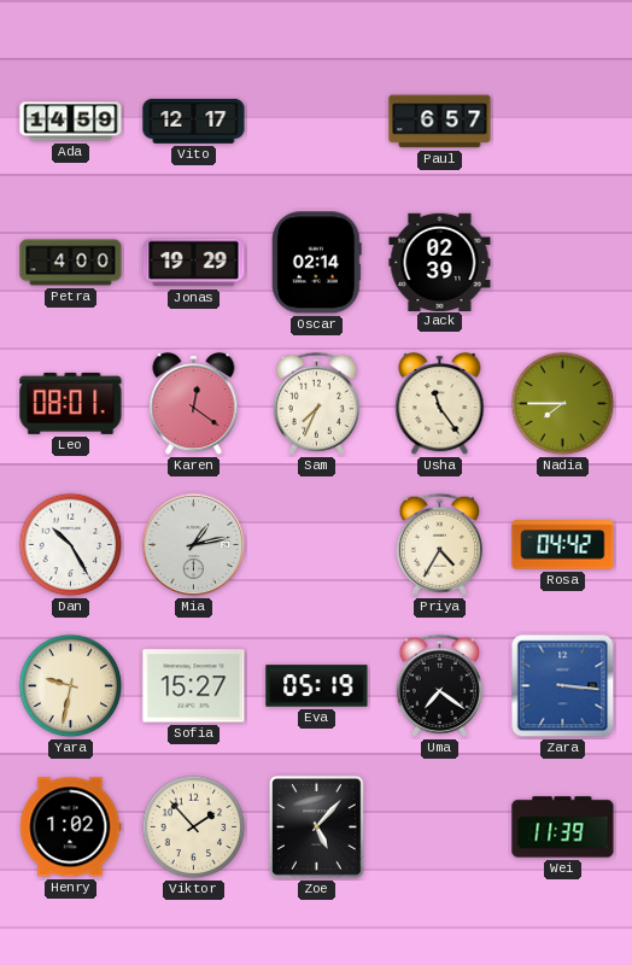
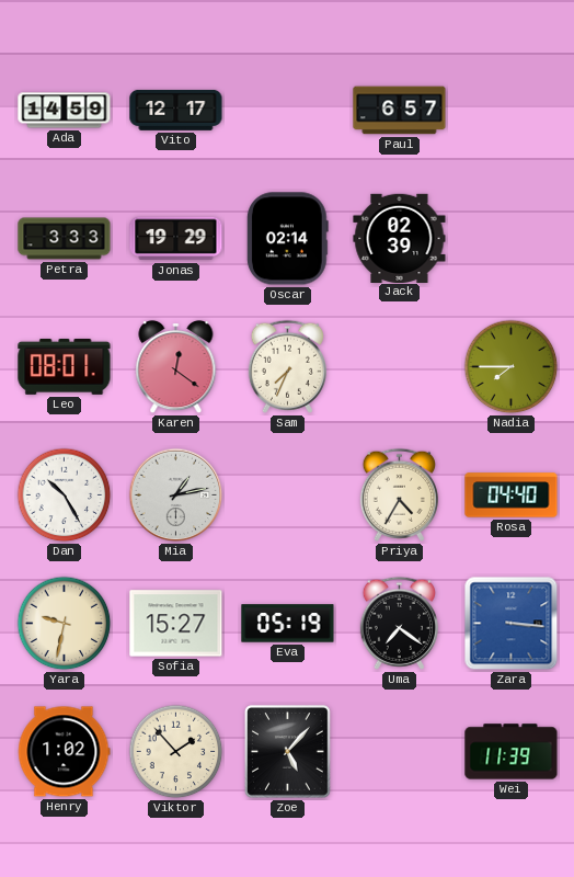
Petra: 4:00 -> 3:33
Usha: 11:24 -> none
Rosa: 04:42 -> 04:40
